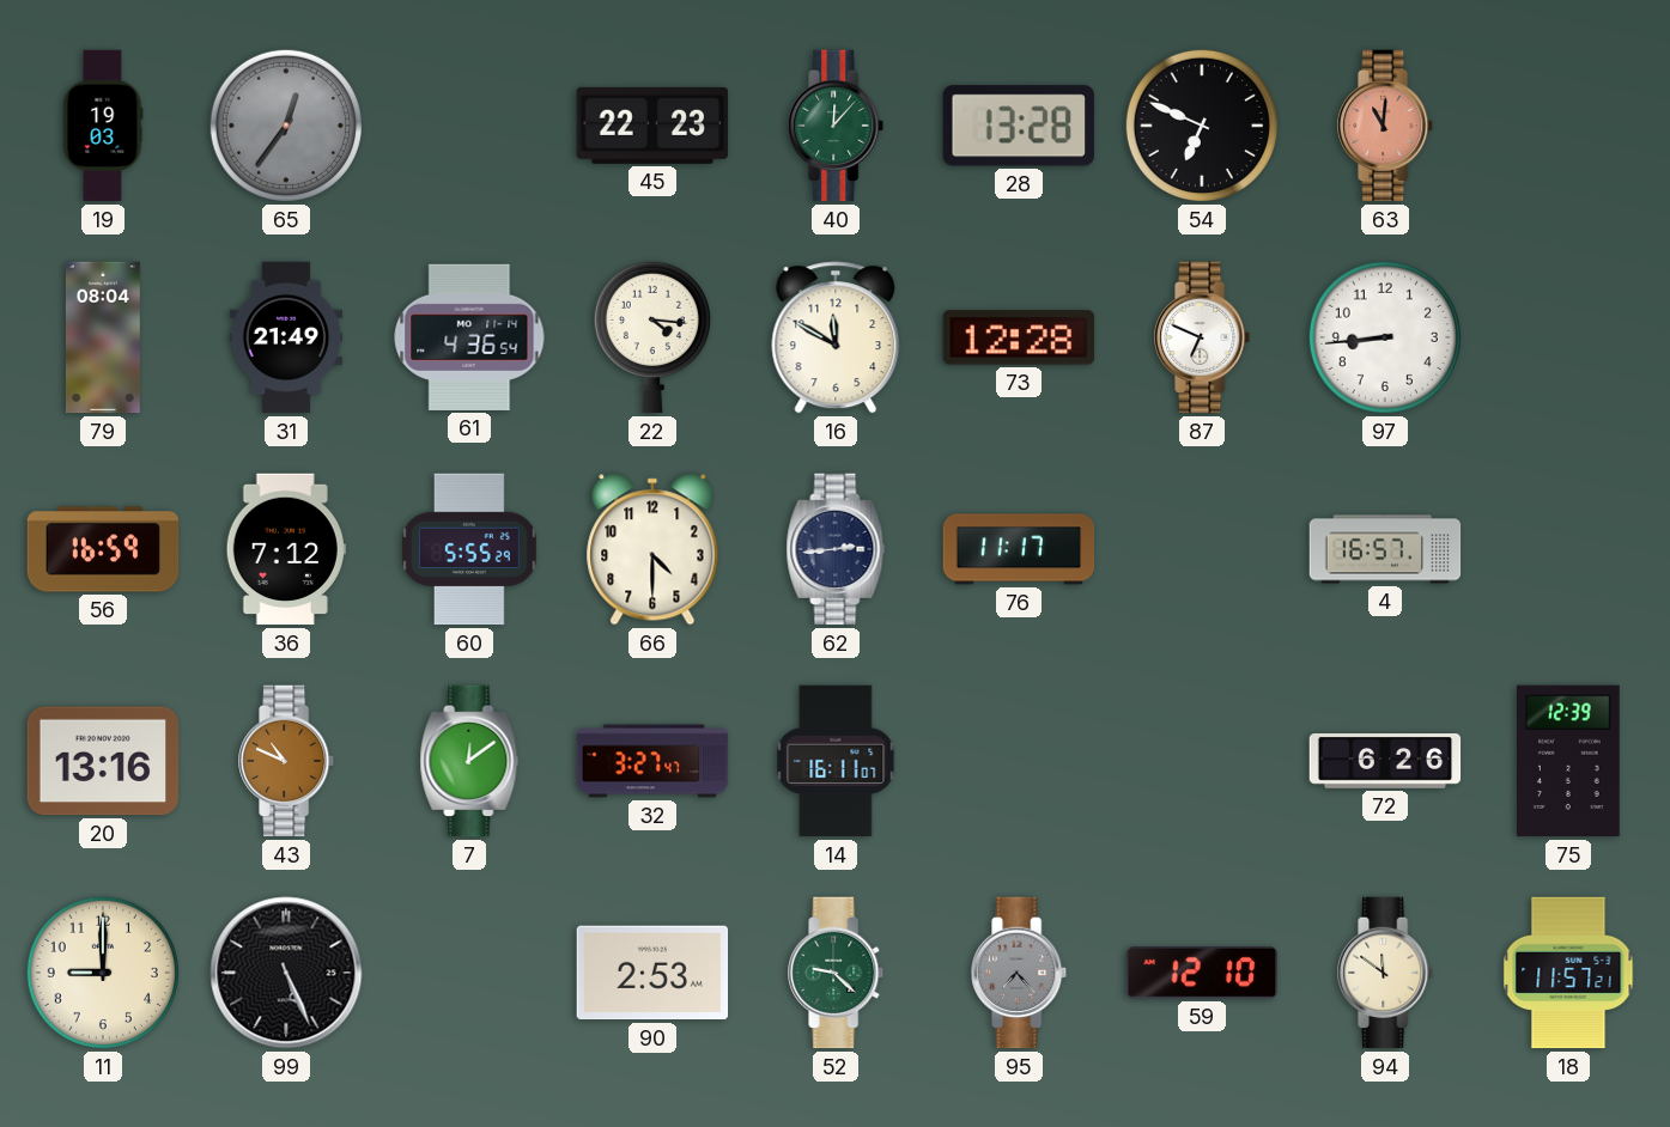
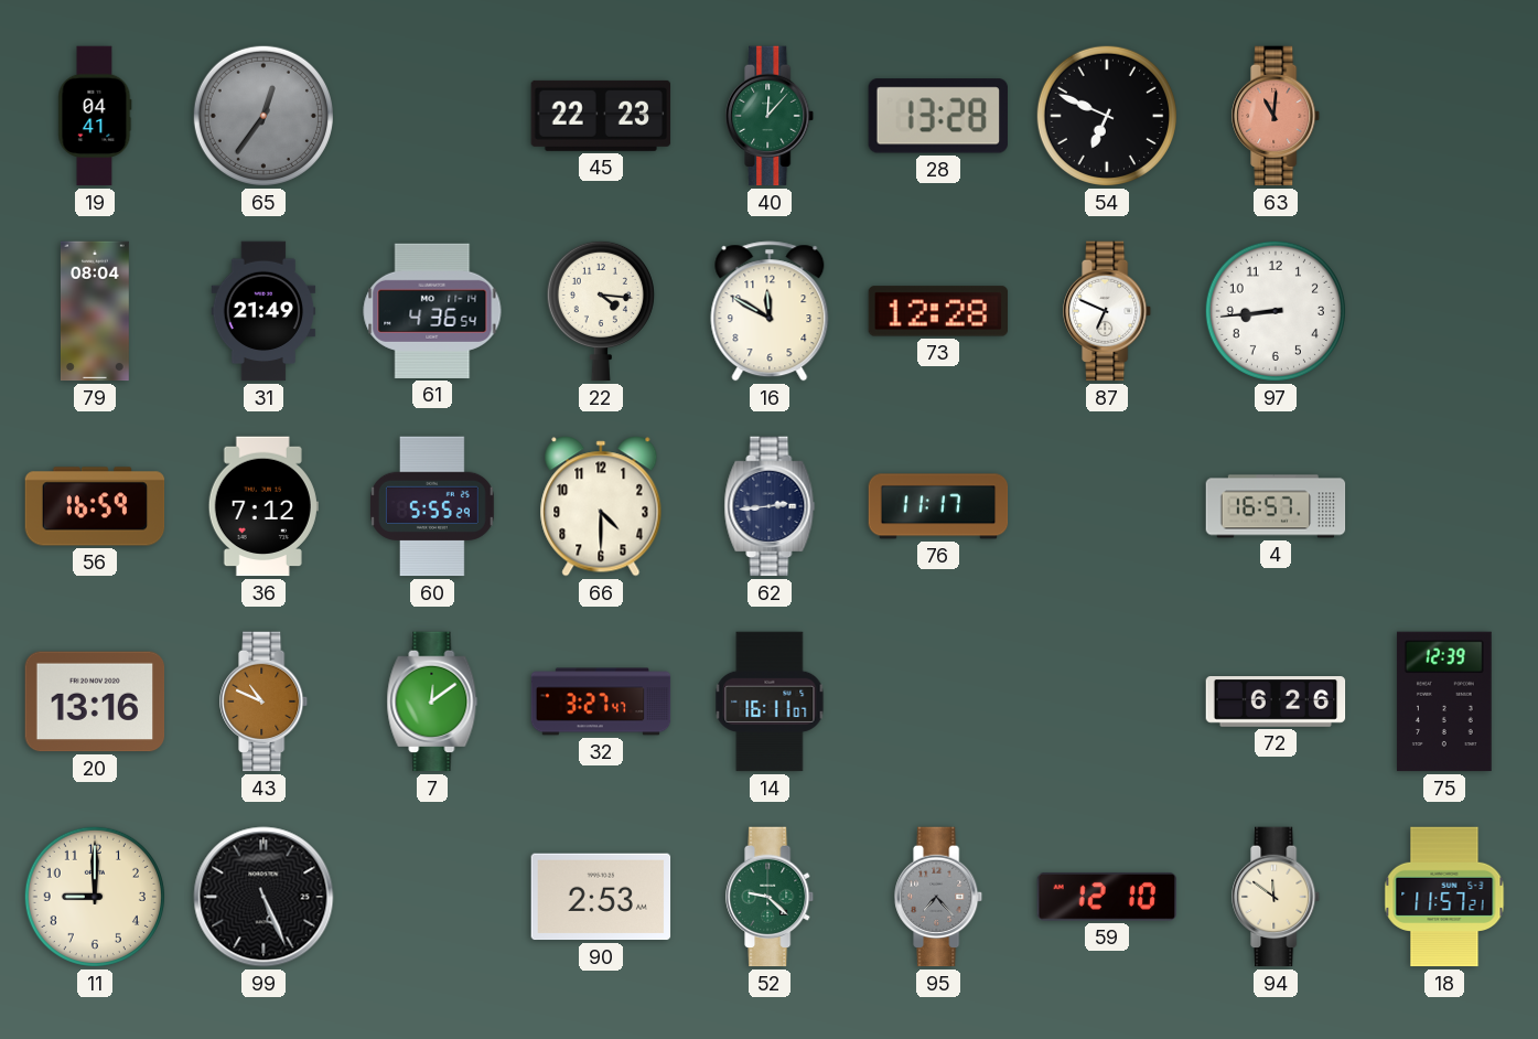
19: 19:03 -> 04:41
